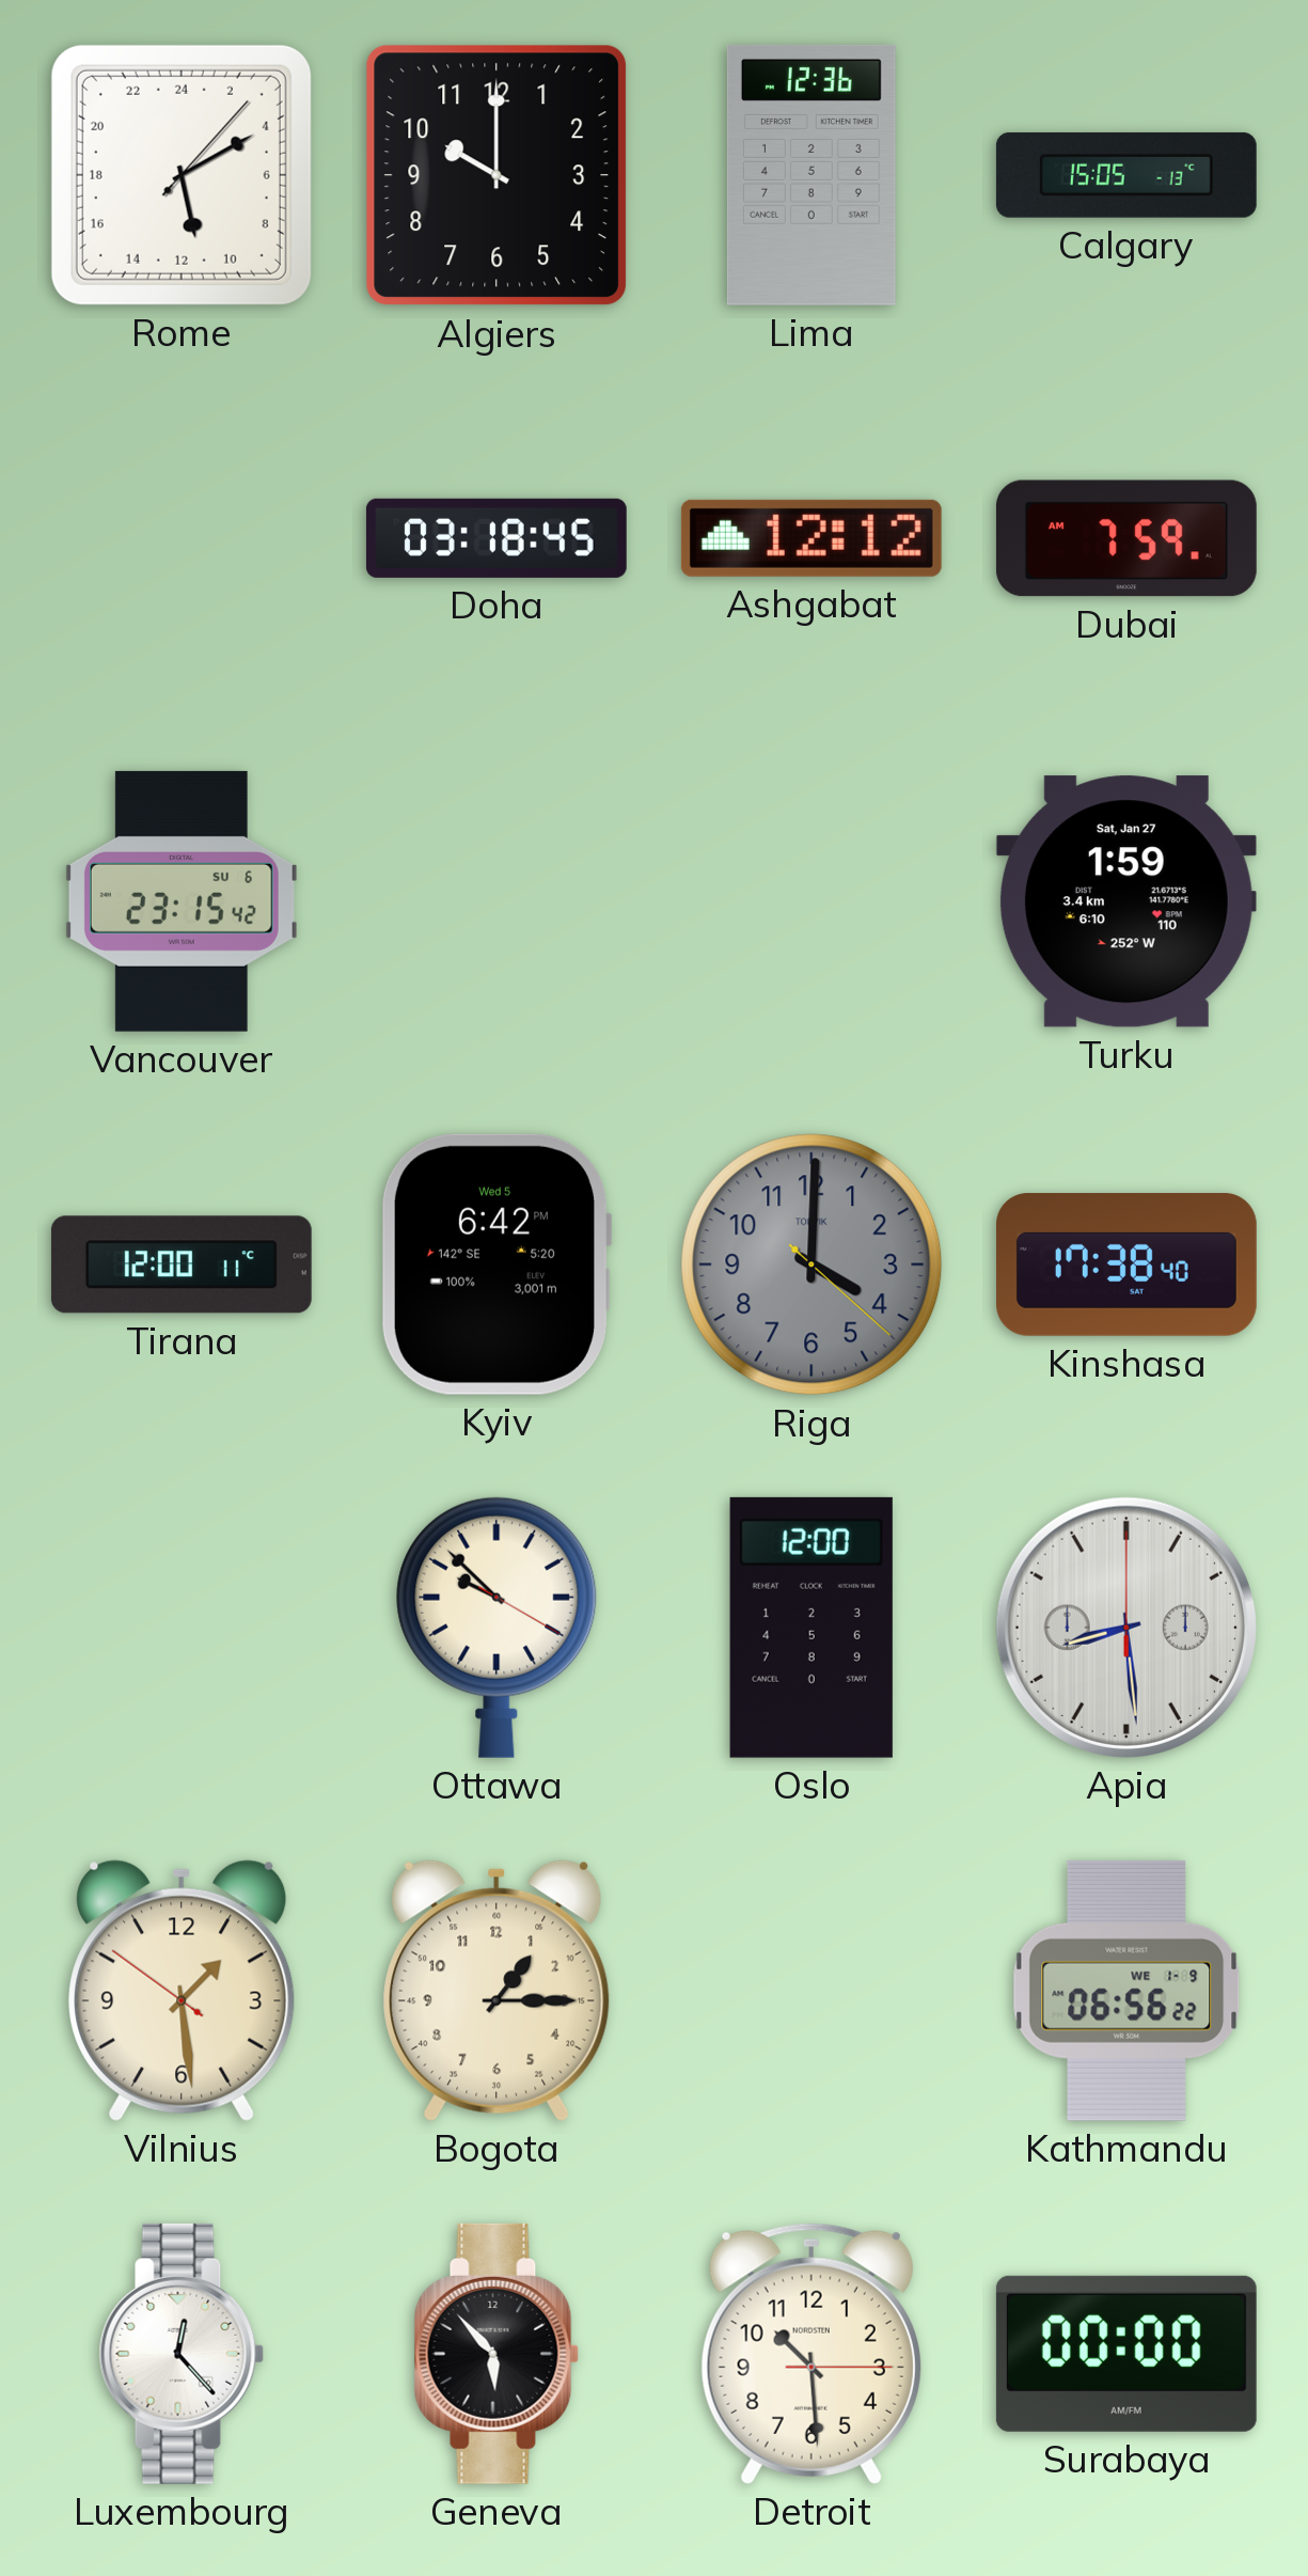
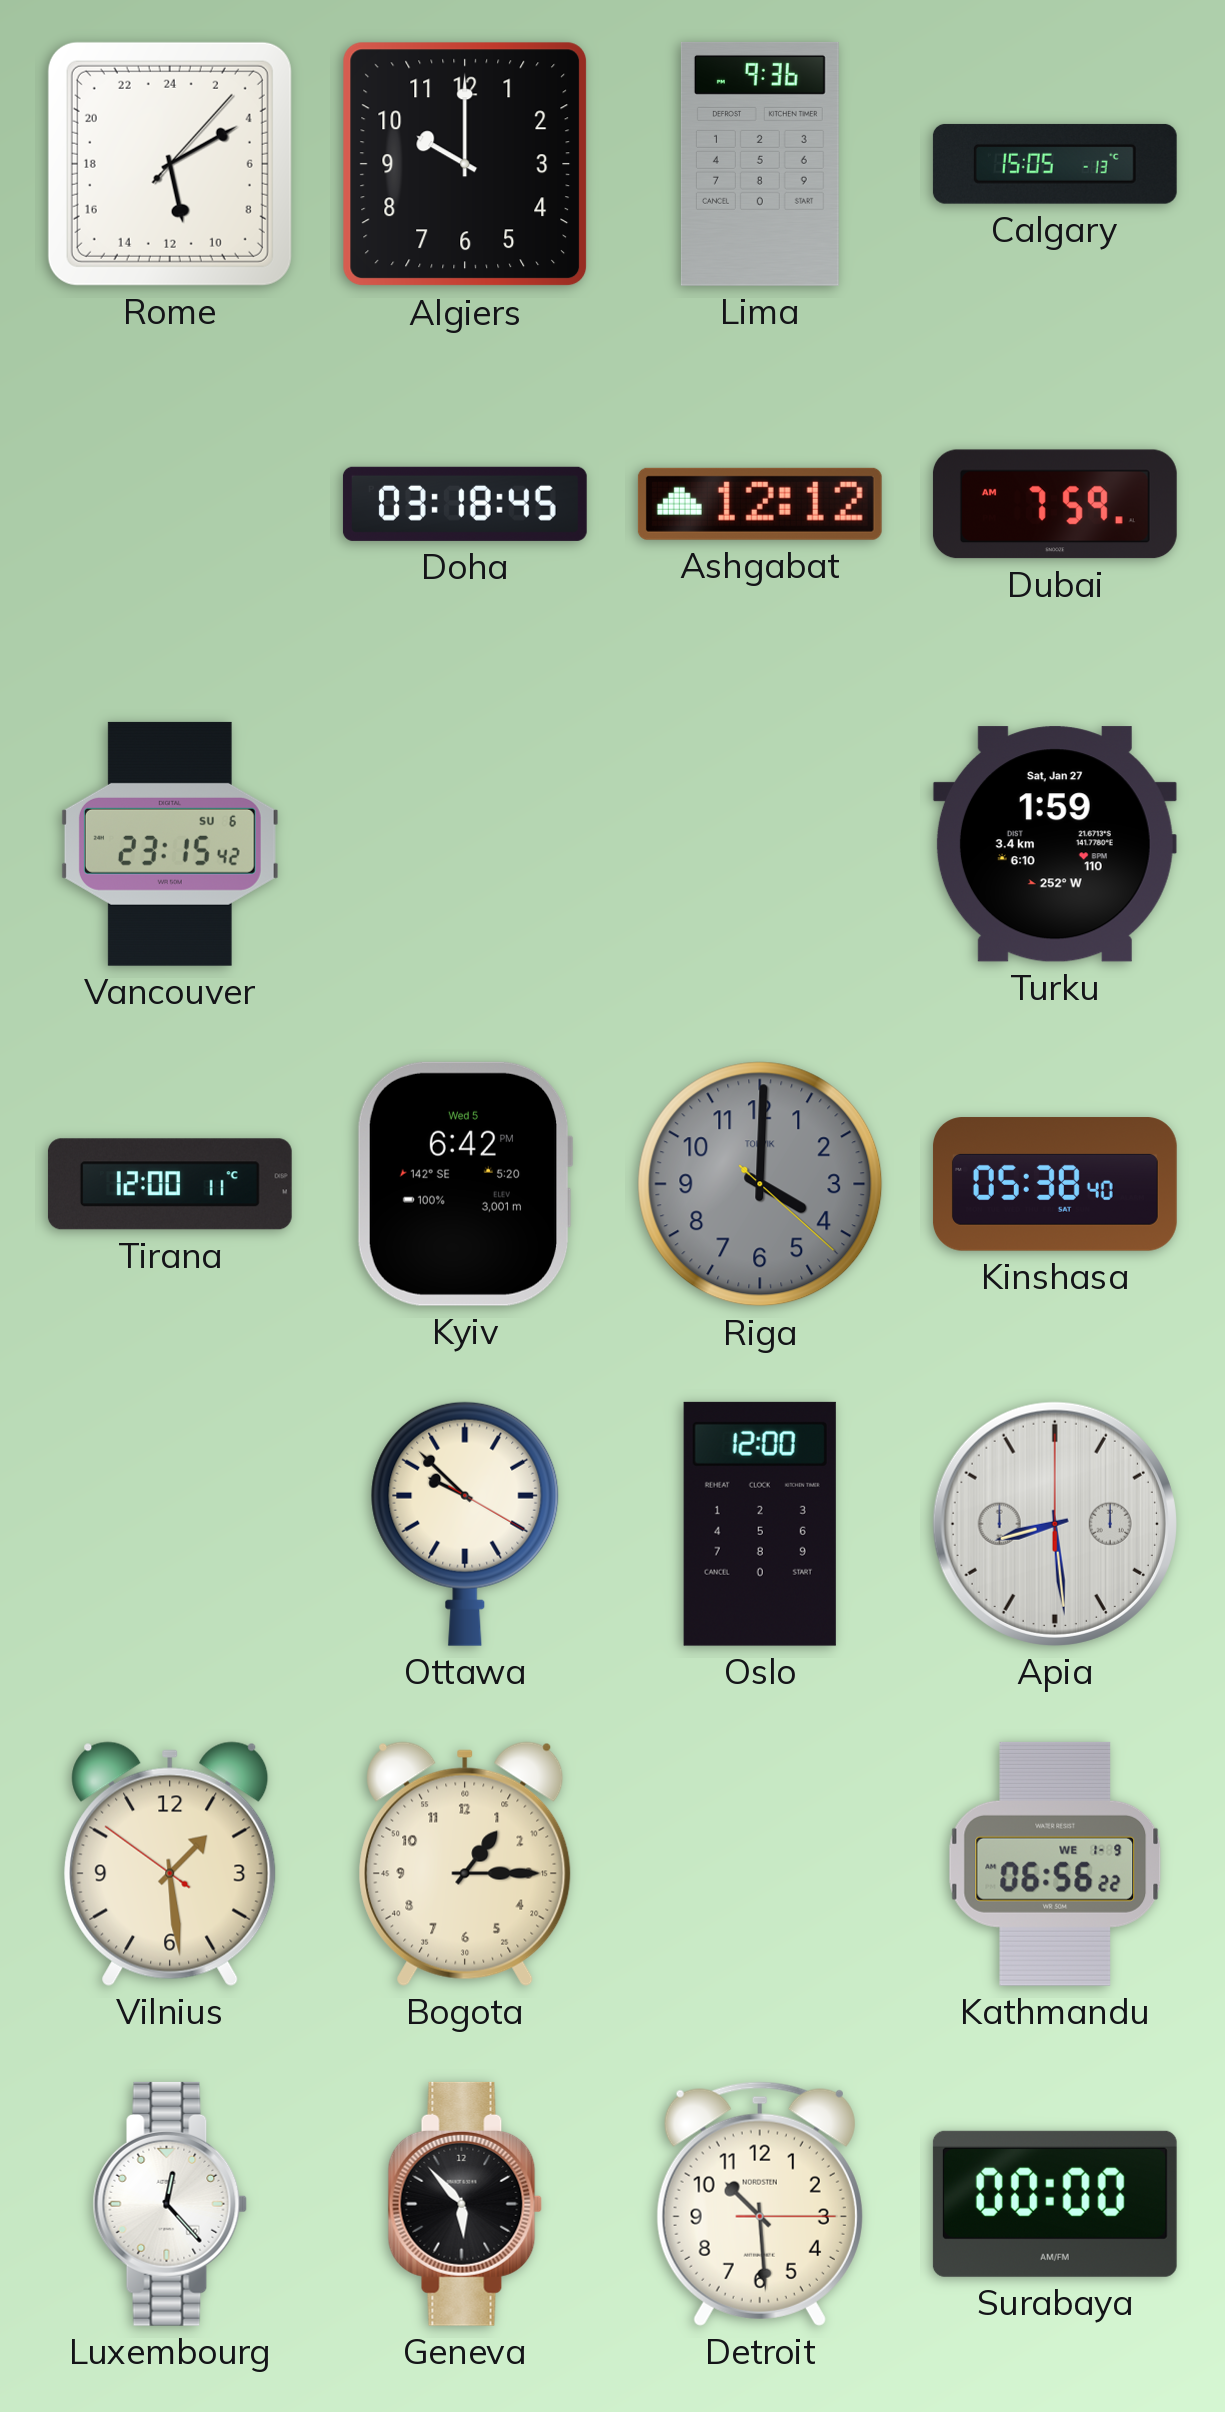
Lima: 12:36 -> 9:36
Kinshasa: 17:38 -> 05:38
